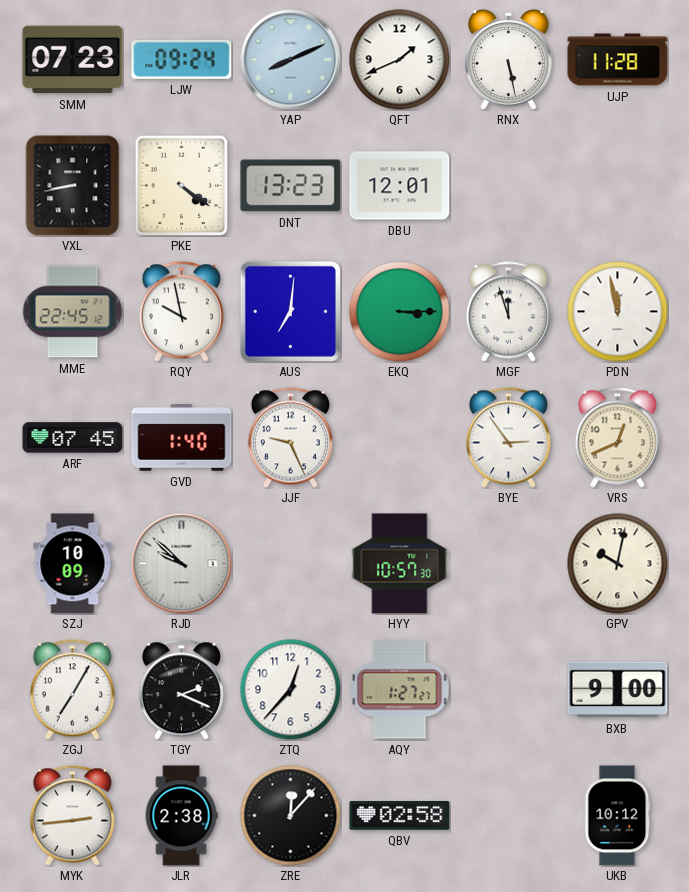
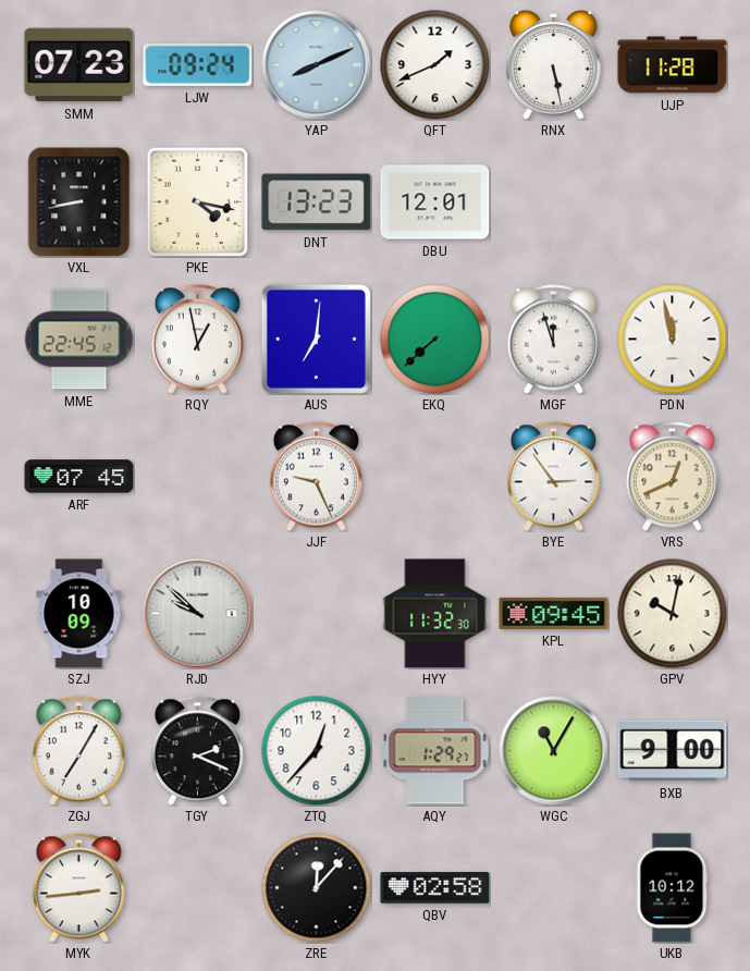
PKE: 4:21 -> 4:17
RQY: 9:58 -> 12:58
EKQ: 3:15 -> 7:38
GVD: 1:40 -> none
HYY: 10:57 -> 11:32
KPL: none -> 09:45
AQY: 1:27 -> 1:29
WGC: none -> 11:05
JLR: 2:38 -> none
